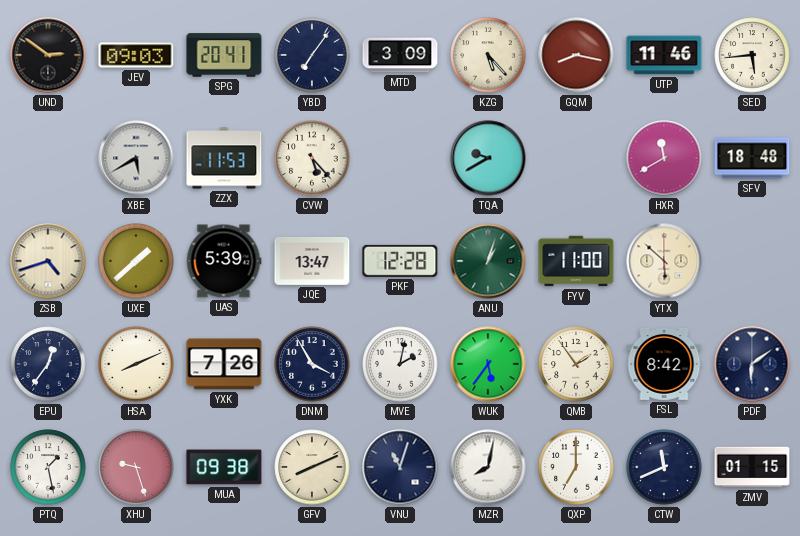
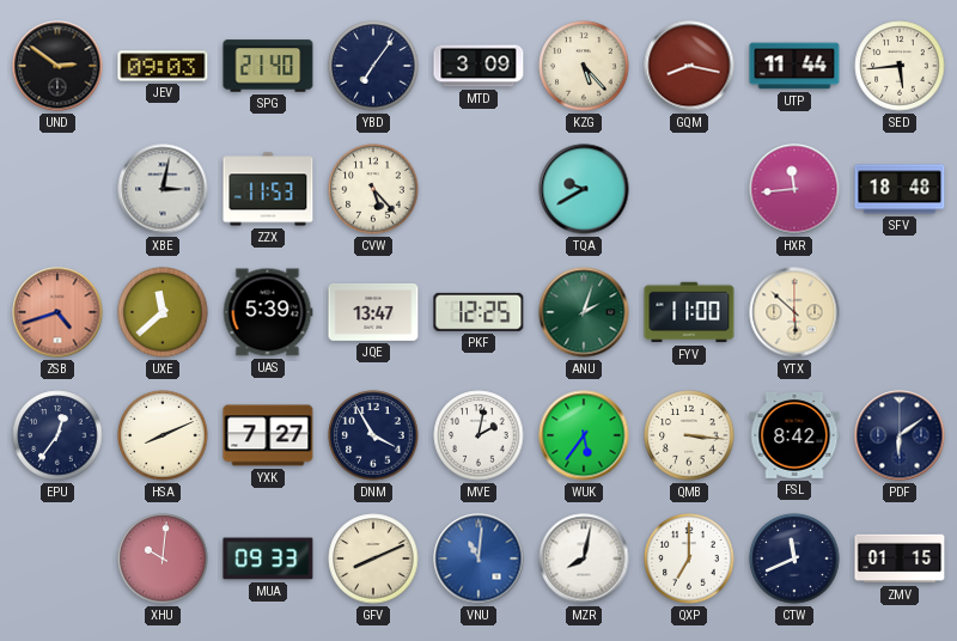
SPG: 20:41 -> 21:40
UTP: 11:46 -> 11:44
XBE: 5:40 -> 3:02
HXR: 11:40 -> 11:44
ZSB dial: cream -> salmon
UXE: 1:38 -> 11:38
PKF: 12:28 -> 12:25
ANU: 1:03 -> 2:03
YXK: 7:26 -> 7:27
QMB: 1:54 -> 3:16
PTQ: 1:28 -> none
XHU: 9:27 -> 10:01
MUA: 09:38 -> 09:33
VNU: 11:03 -> 11:01
VNU dial: navy -> blue
